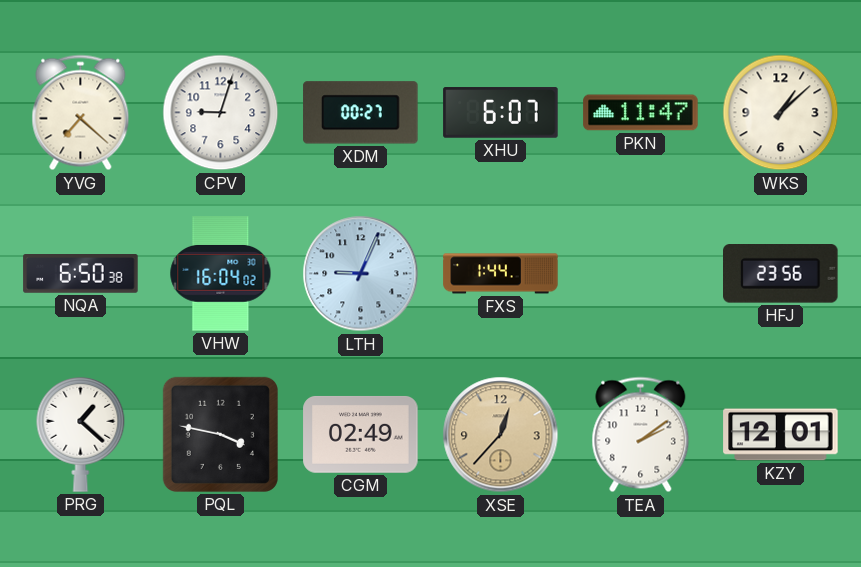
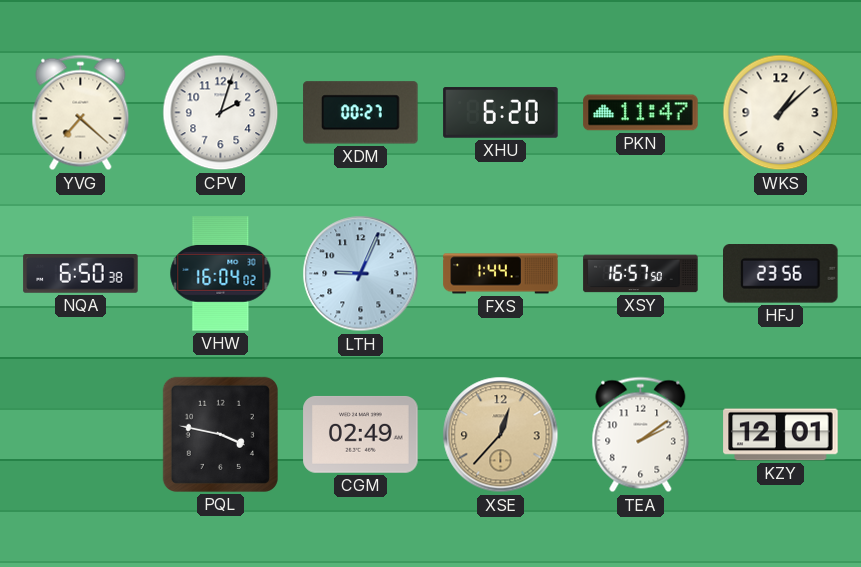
CPV: 9:03 -> 2:03
XHU: 6:07 -> 6:20
XSY: none -> 16:57
PRG: 1:22 -> none
